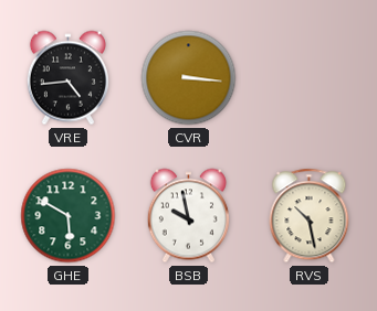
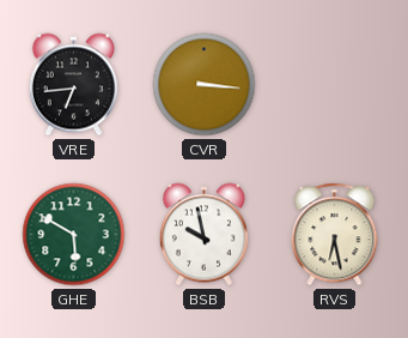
VRE: 4:44 -> 6:44
RVS: 10:28 -> 6:28
